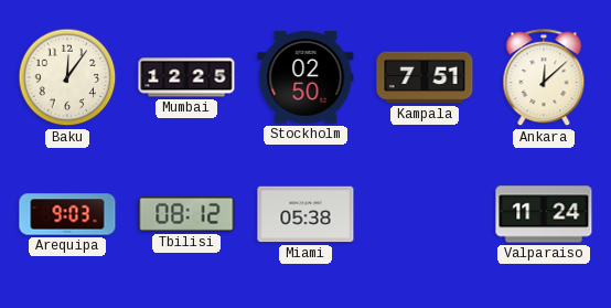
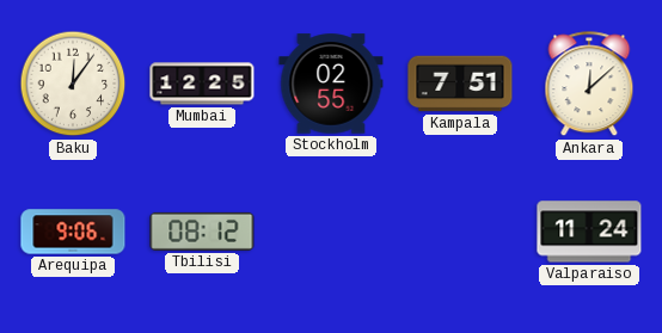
Stockholm: 02:50 -> 02:55
Arequipa: 9:03 -> 9:06
Miami: 05:38 -> none
